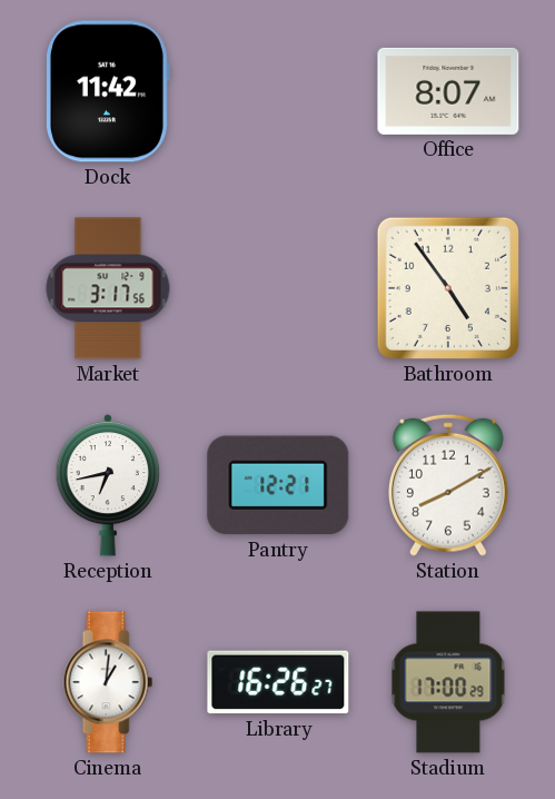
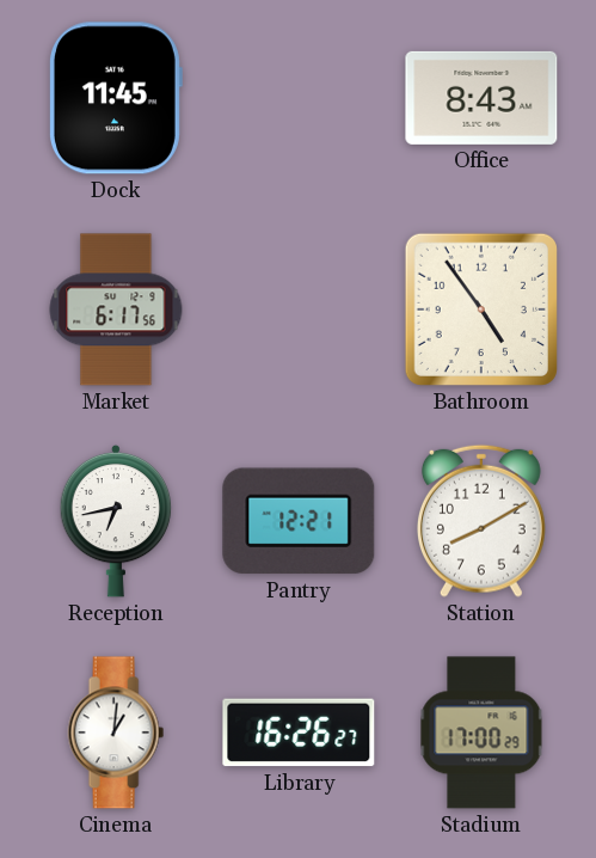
Dock: 11:42 -> 11:45
Office: 8:07 -> 8:43
Market: 3:17 -> 6:17
